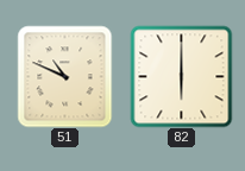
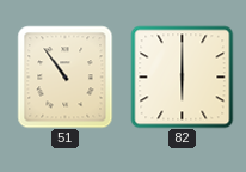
51: 10:49 -> 10:54
